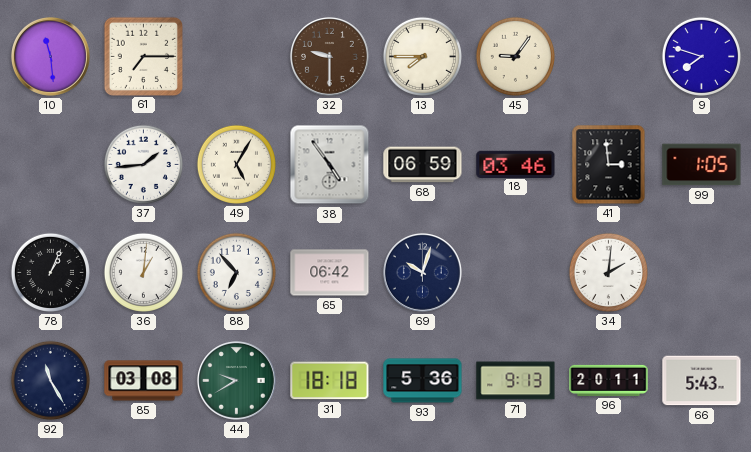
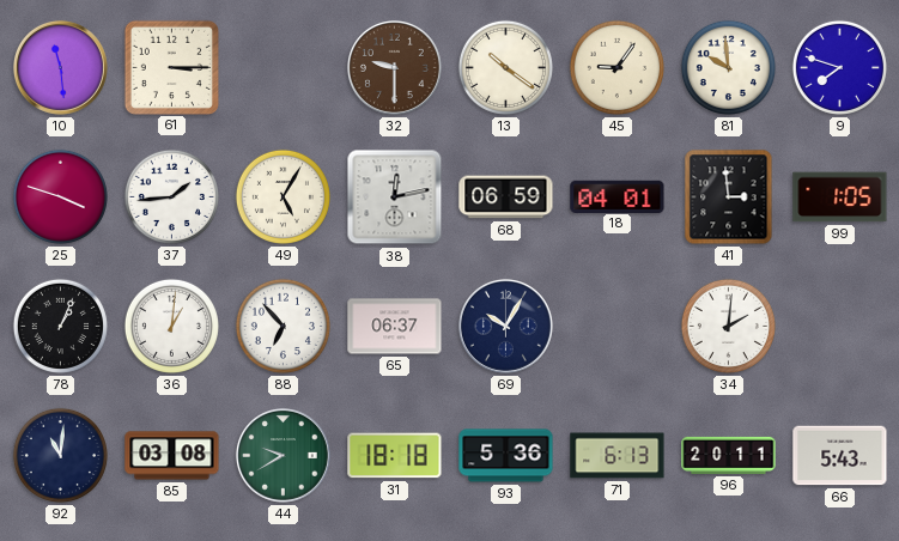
61: 7:15 -> 3:15
13: 7:45 -> 10:21
81: none -> 9:59
25: none -> 3:48
38: 4:54 -> 12:13
18: 03:46 -> 04:01
65: 06:42 -> 06:37
69: 10:03 -> 10:05
92: 11:25 -> 11:01
71: 9:13 -> 6:13
